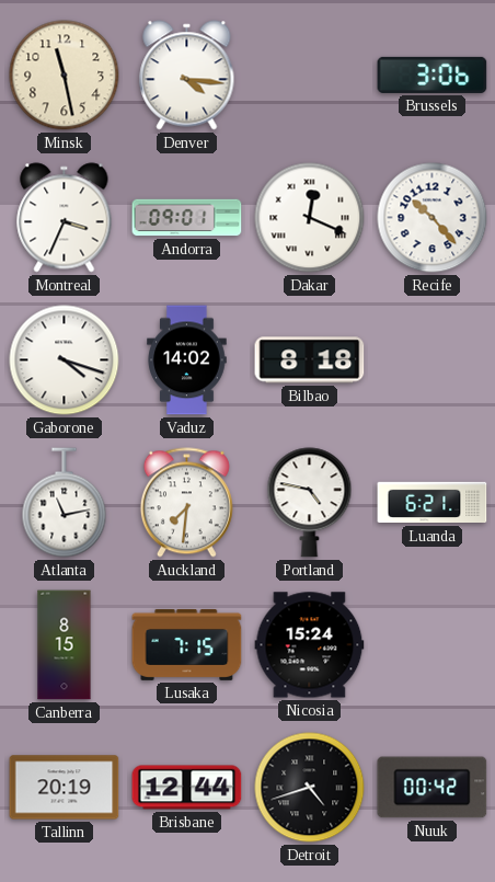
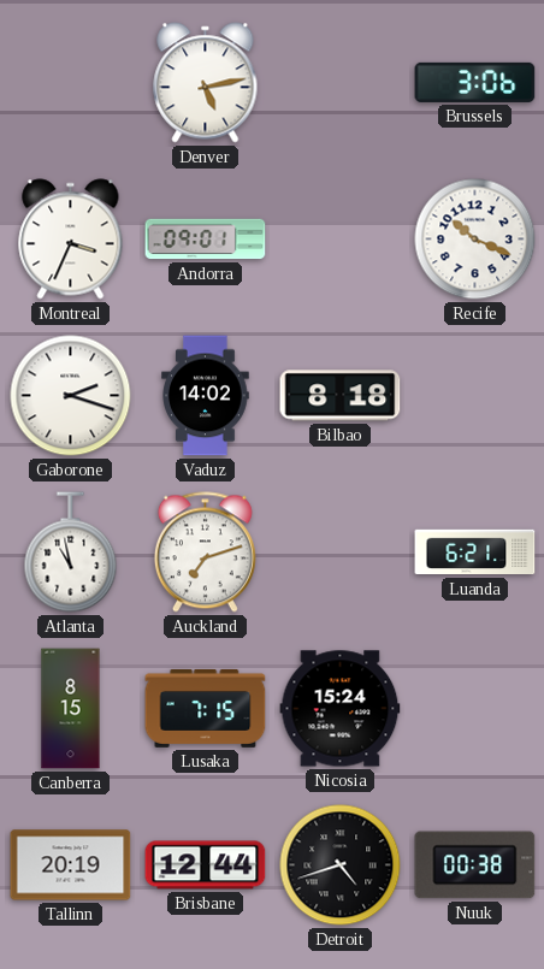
Minsk: 11:28 -> none
Denver: 4:16 -> 5:13
Dakar: 12:19 -> none
Recife: 10:23 -> 10:19
Gaborone: 4:18 -> 2:18
Atlanta: 11:13 -> 10:58
Auckland: 7:31 -> 7:12
Portland: 4:47 -> none
Nuuk: 00:42 -> 00:38
